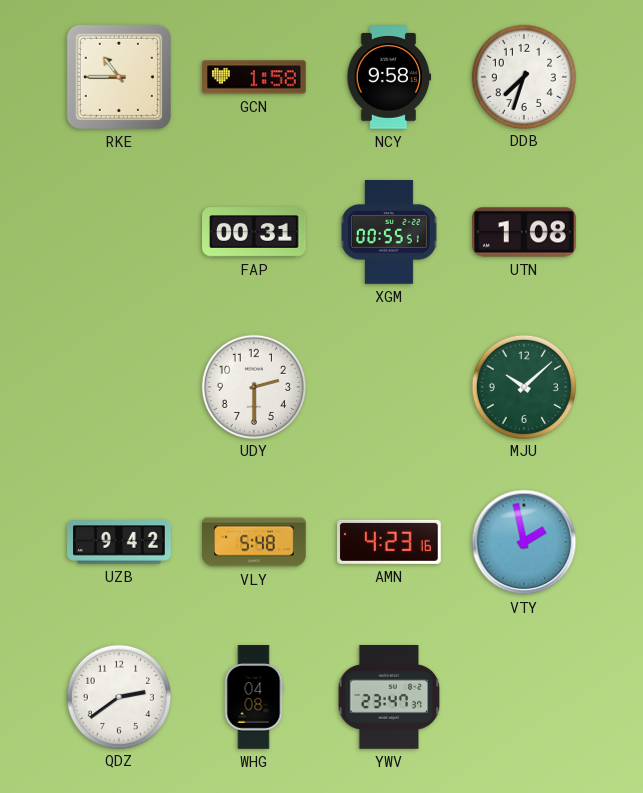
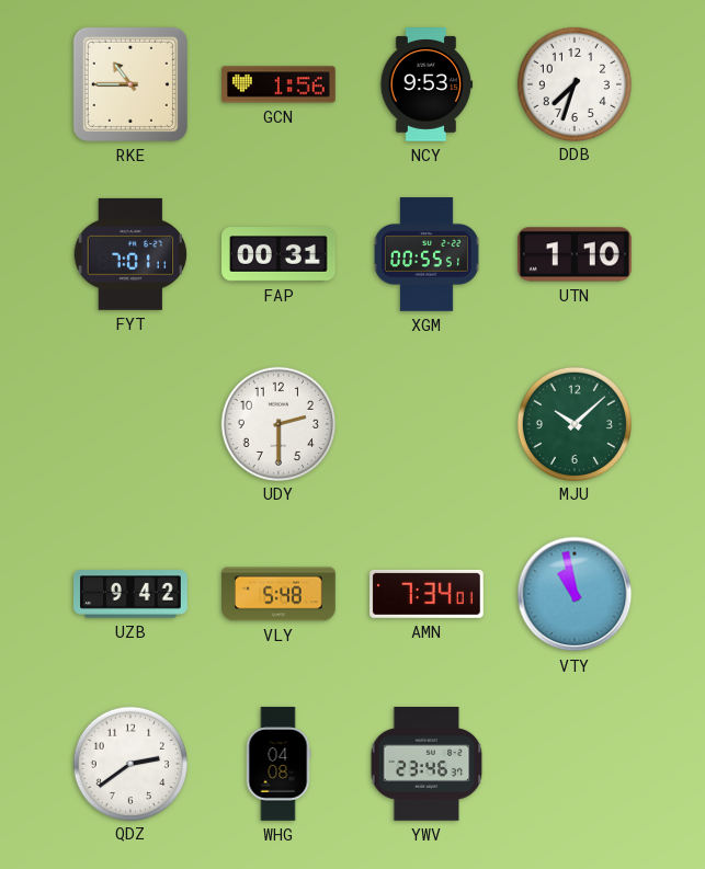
GCN: 1:58 -> 1:56
NCY: 9:58 -> 9:53
FYT: none -> 7:01
UTN: 1:08 -> 1:10
AMN: 4:23 -> 7:34
VTY: 1:58 -> 10:58
YWV: 23:47 -> 23:46
